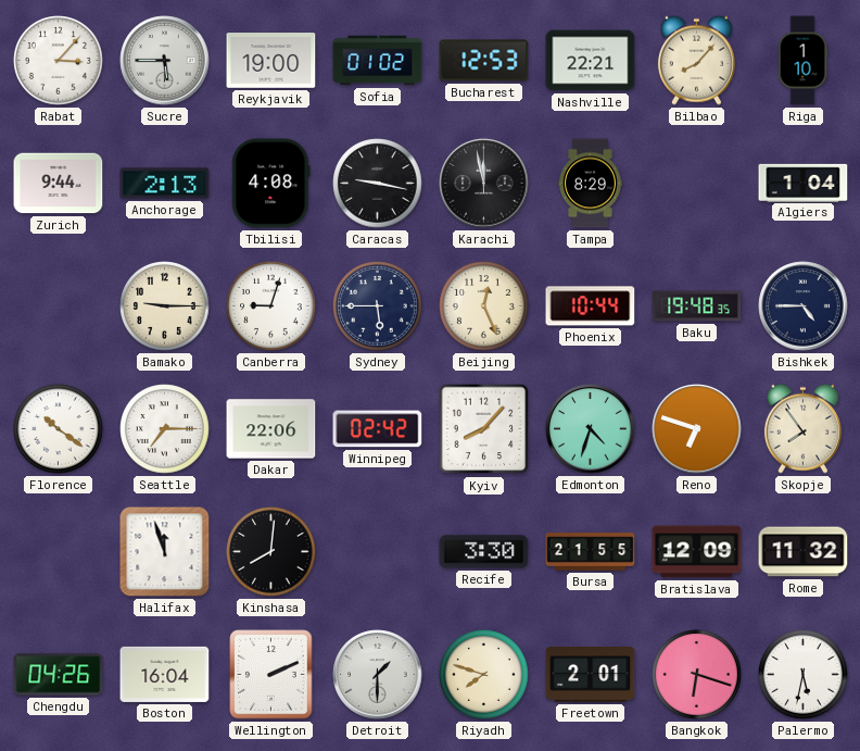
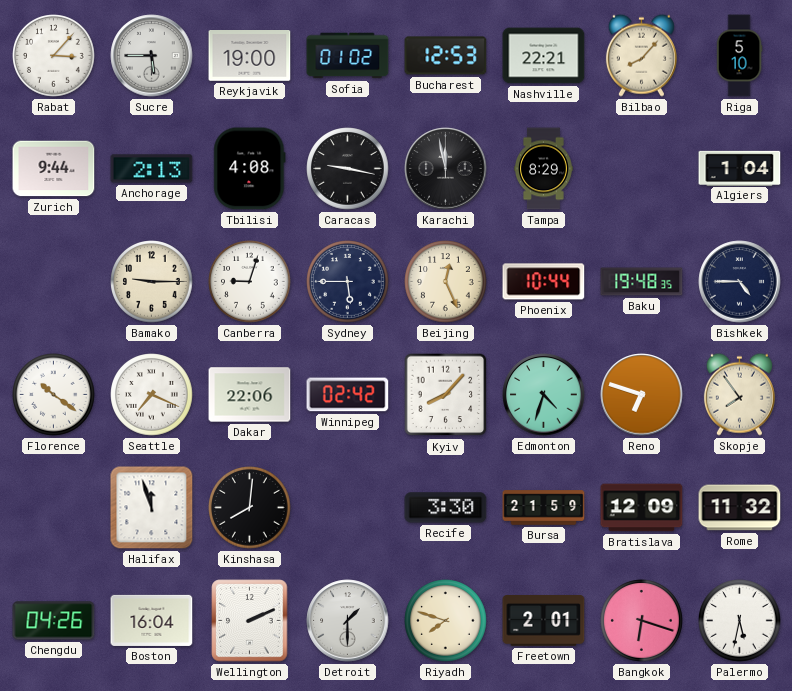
Riga: 1:10 -> 5:10
Seattle: 7:15 -> 7:19
Bursa: 21:55 -> 21:59
